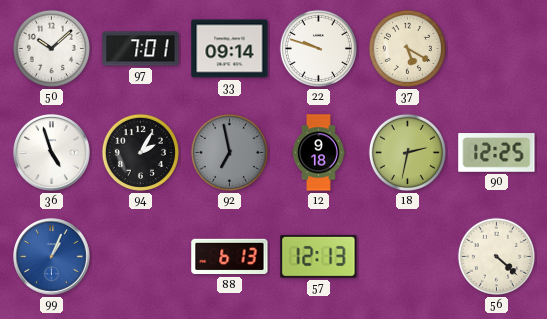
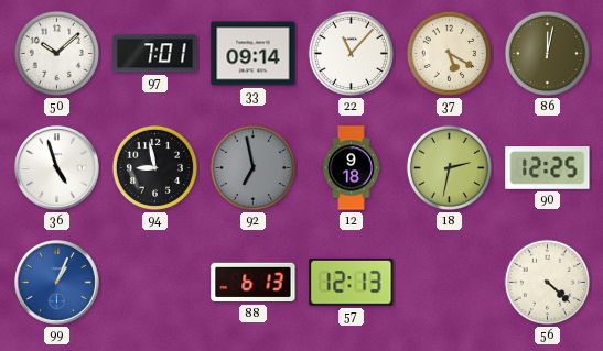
22: 9:48 -> 11:07
86: none -> 12:02
94: 2:05 -> 8:58
